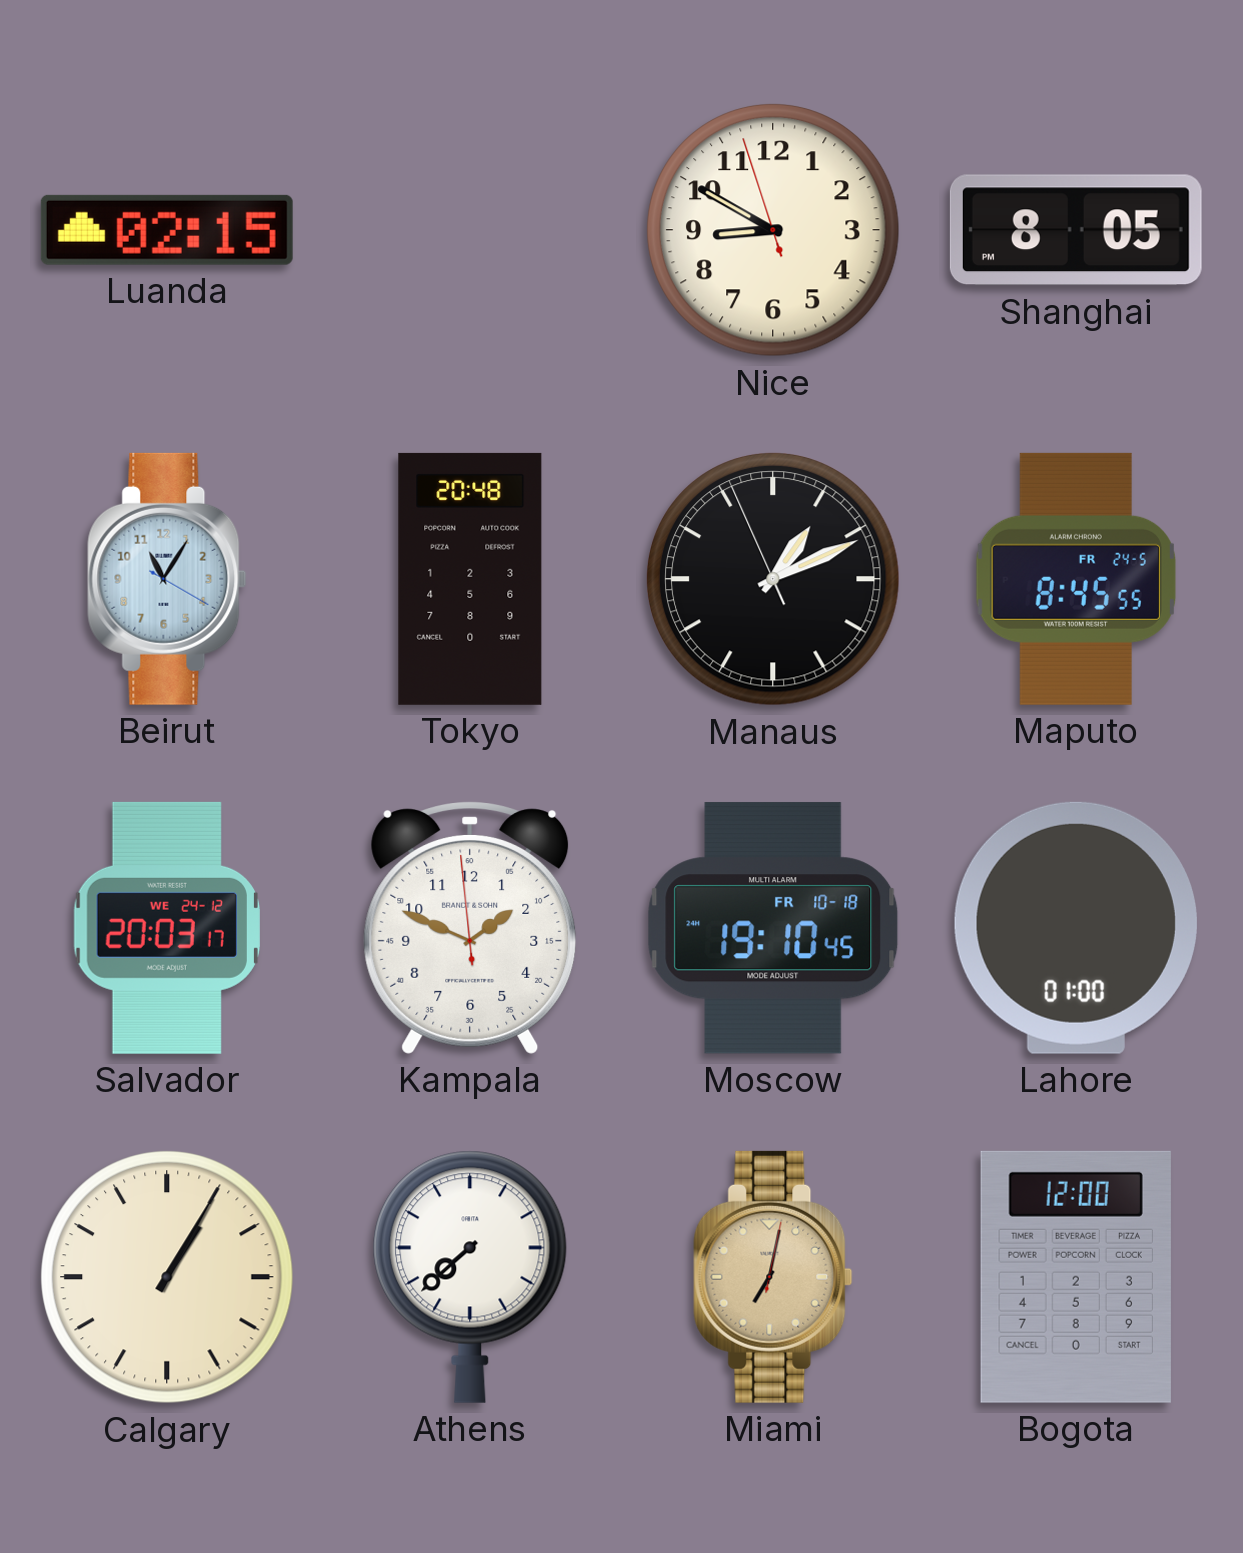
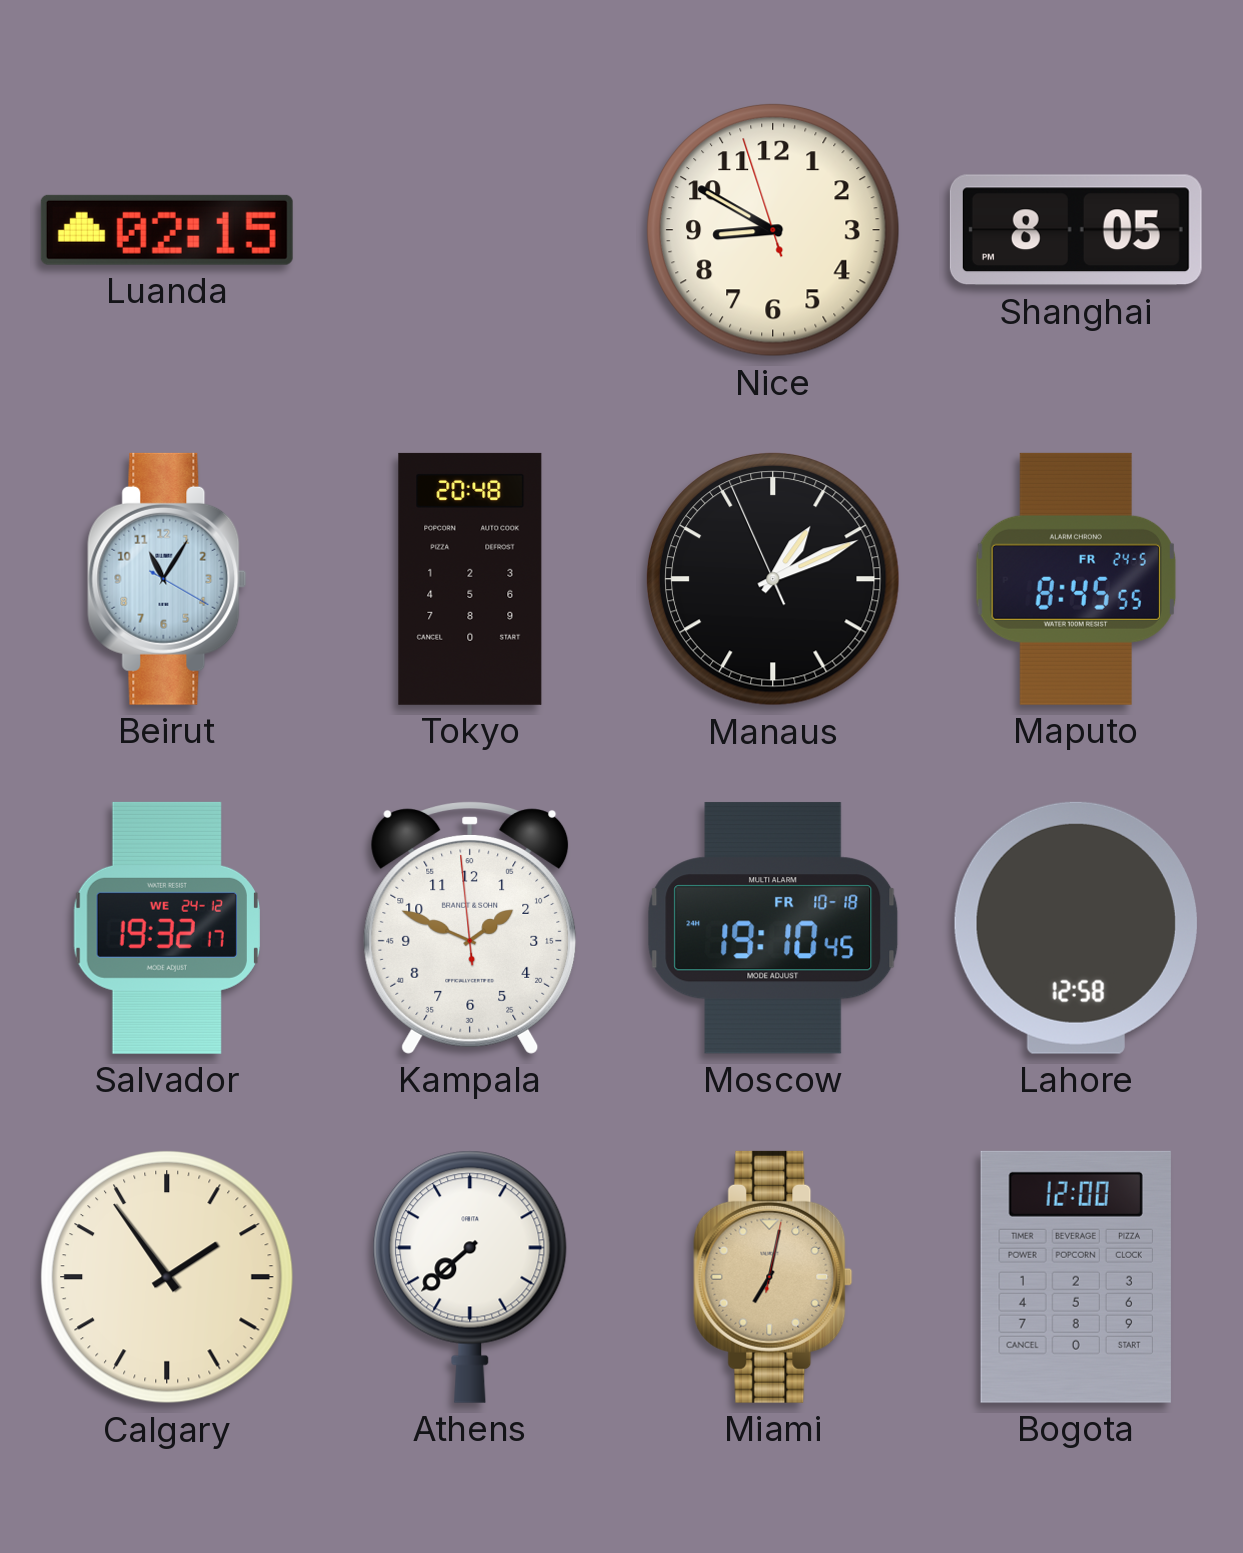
Salvador: 20:03 -> 19:32
Lahore: 01:00 -> 12:58
Calgary: 1:05 -> 1:54
